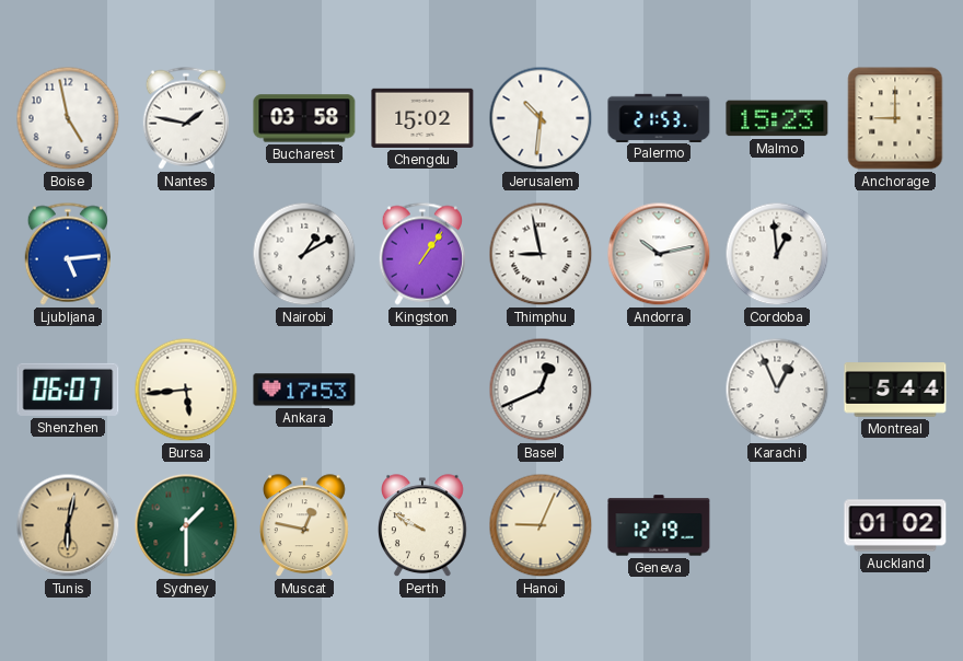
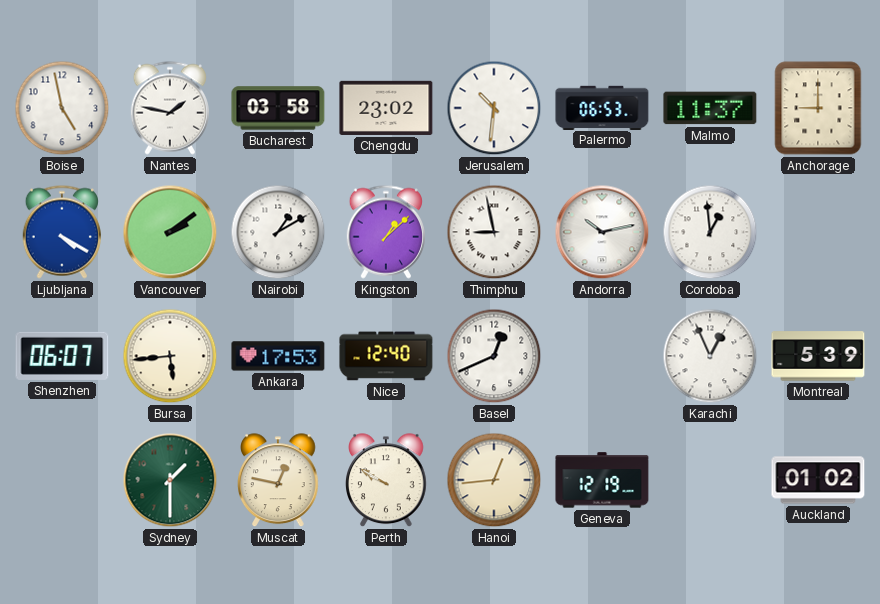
Chengdu: 15:02 -> 23:02
Palermo: 21:53 -> 06:53
Malmo: 15:23 -> 11:37
Ljubljana: 5:14 -> 4:20
Vancouver: none -> 2:09
Kingston: 1:06 -> 1:08
Nice: none -> 12:40
Montreal: 5:44 -> 5:39
Tunis: 6:02 -> none
Hanoi: 9:04 -> 12:44
